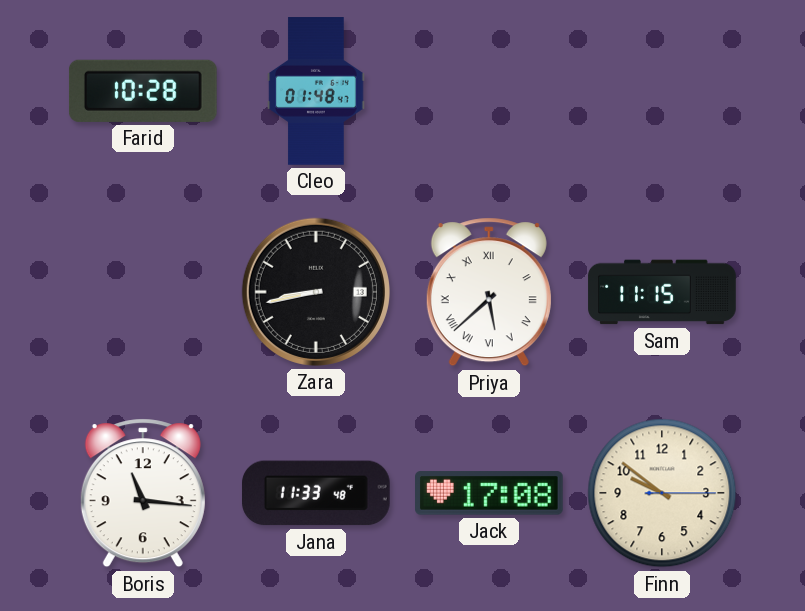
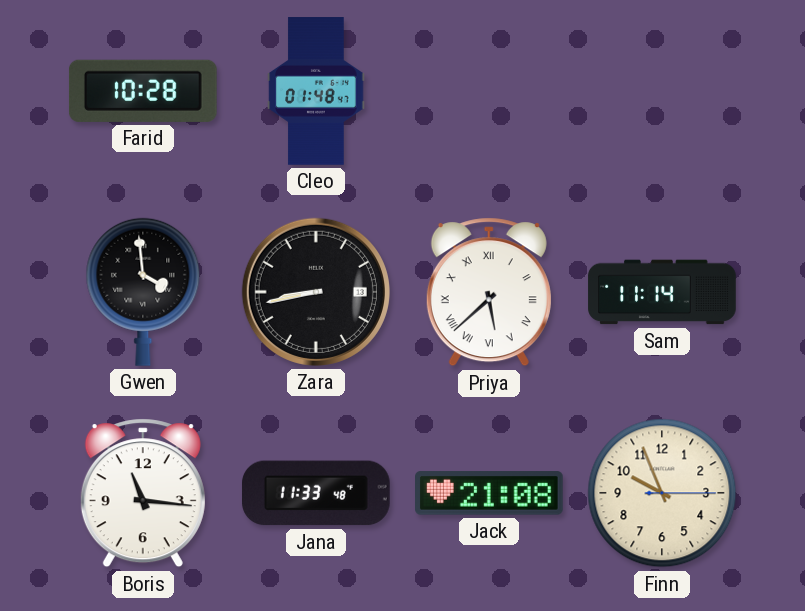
Gwen: none -> 3:59
Sam: 11:15 -> 11:14
Jack: 17:08 -> 21:08
Finn: 9:51 -> 9:56
